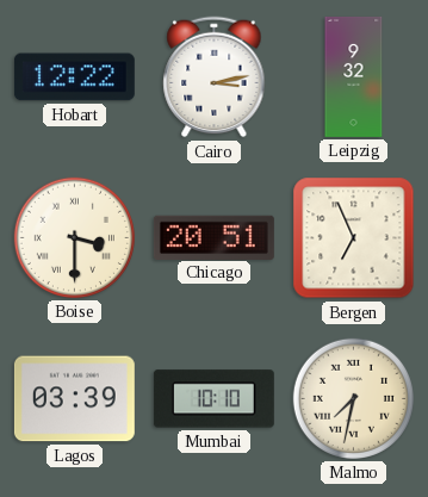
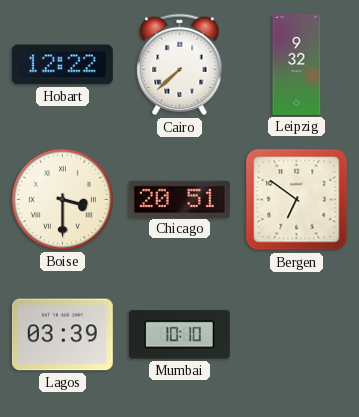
Cairo: 3:13 -> 7:38
Bergen: 6:56 -> 6:51
Malmo: 7:32 -> none
